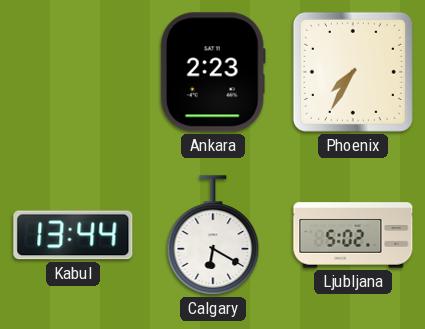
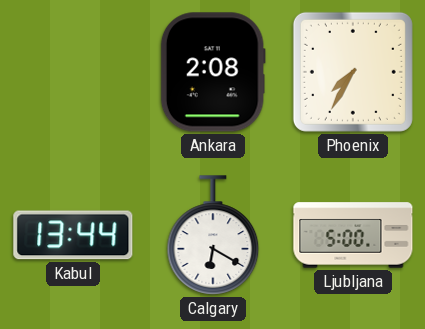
Ankara: 2:23 -> 2:08
Ljubljana: 5:02 -> 5:00
